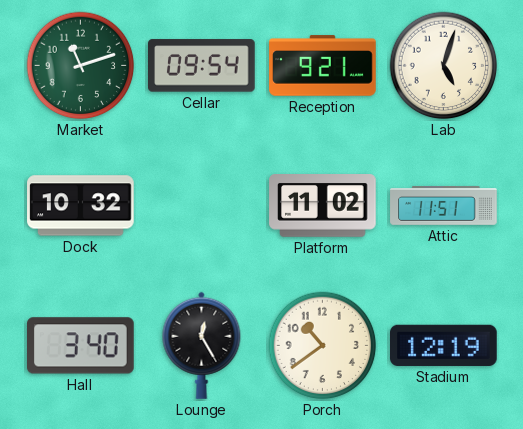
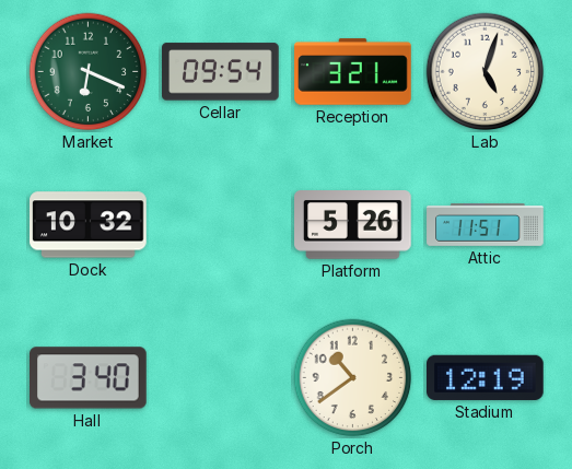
Market: 11:12 -> 6:19
Reception: 9:21 -> 3:21
Platform: 11:02 -> 5:26
Lounge: 12:25 -> none
